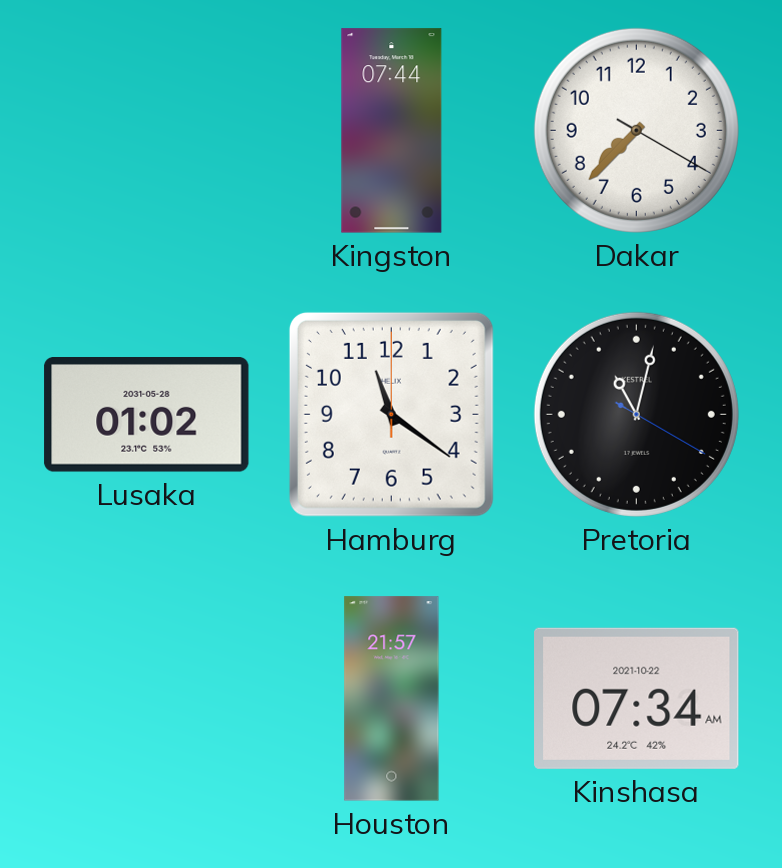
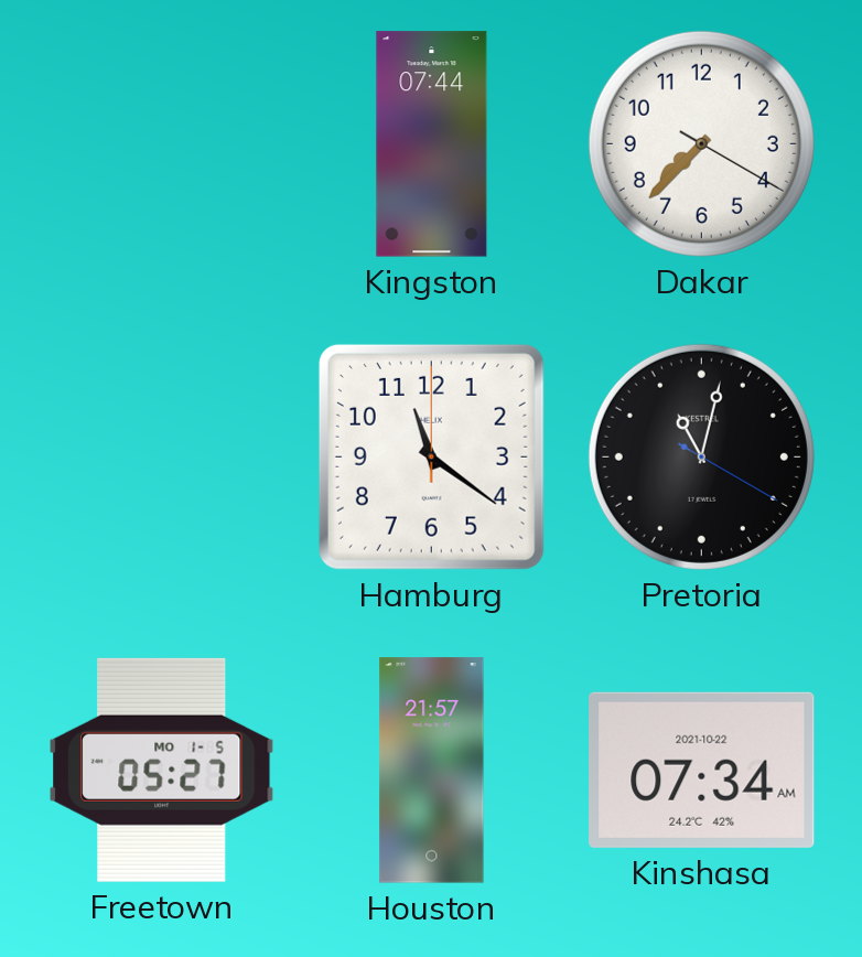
Lusaka: 01:02 -> none
Freetown: none -> 05:27
